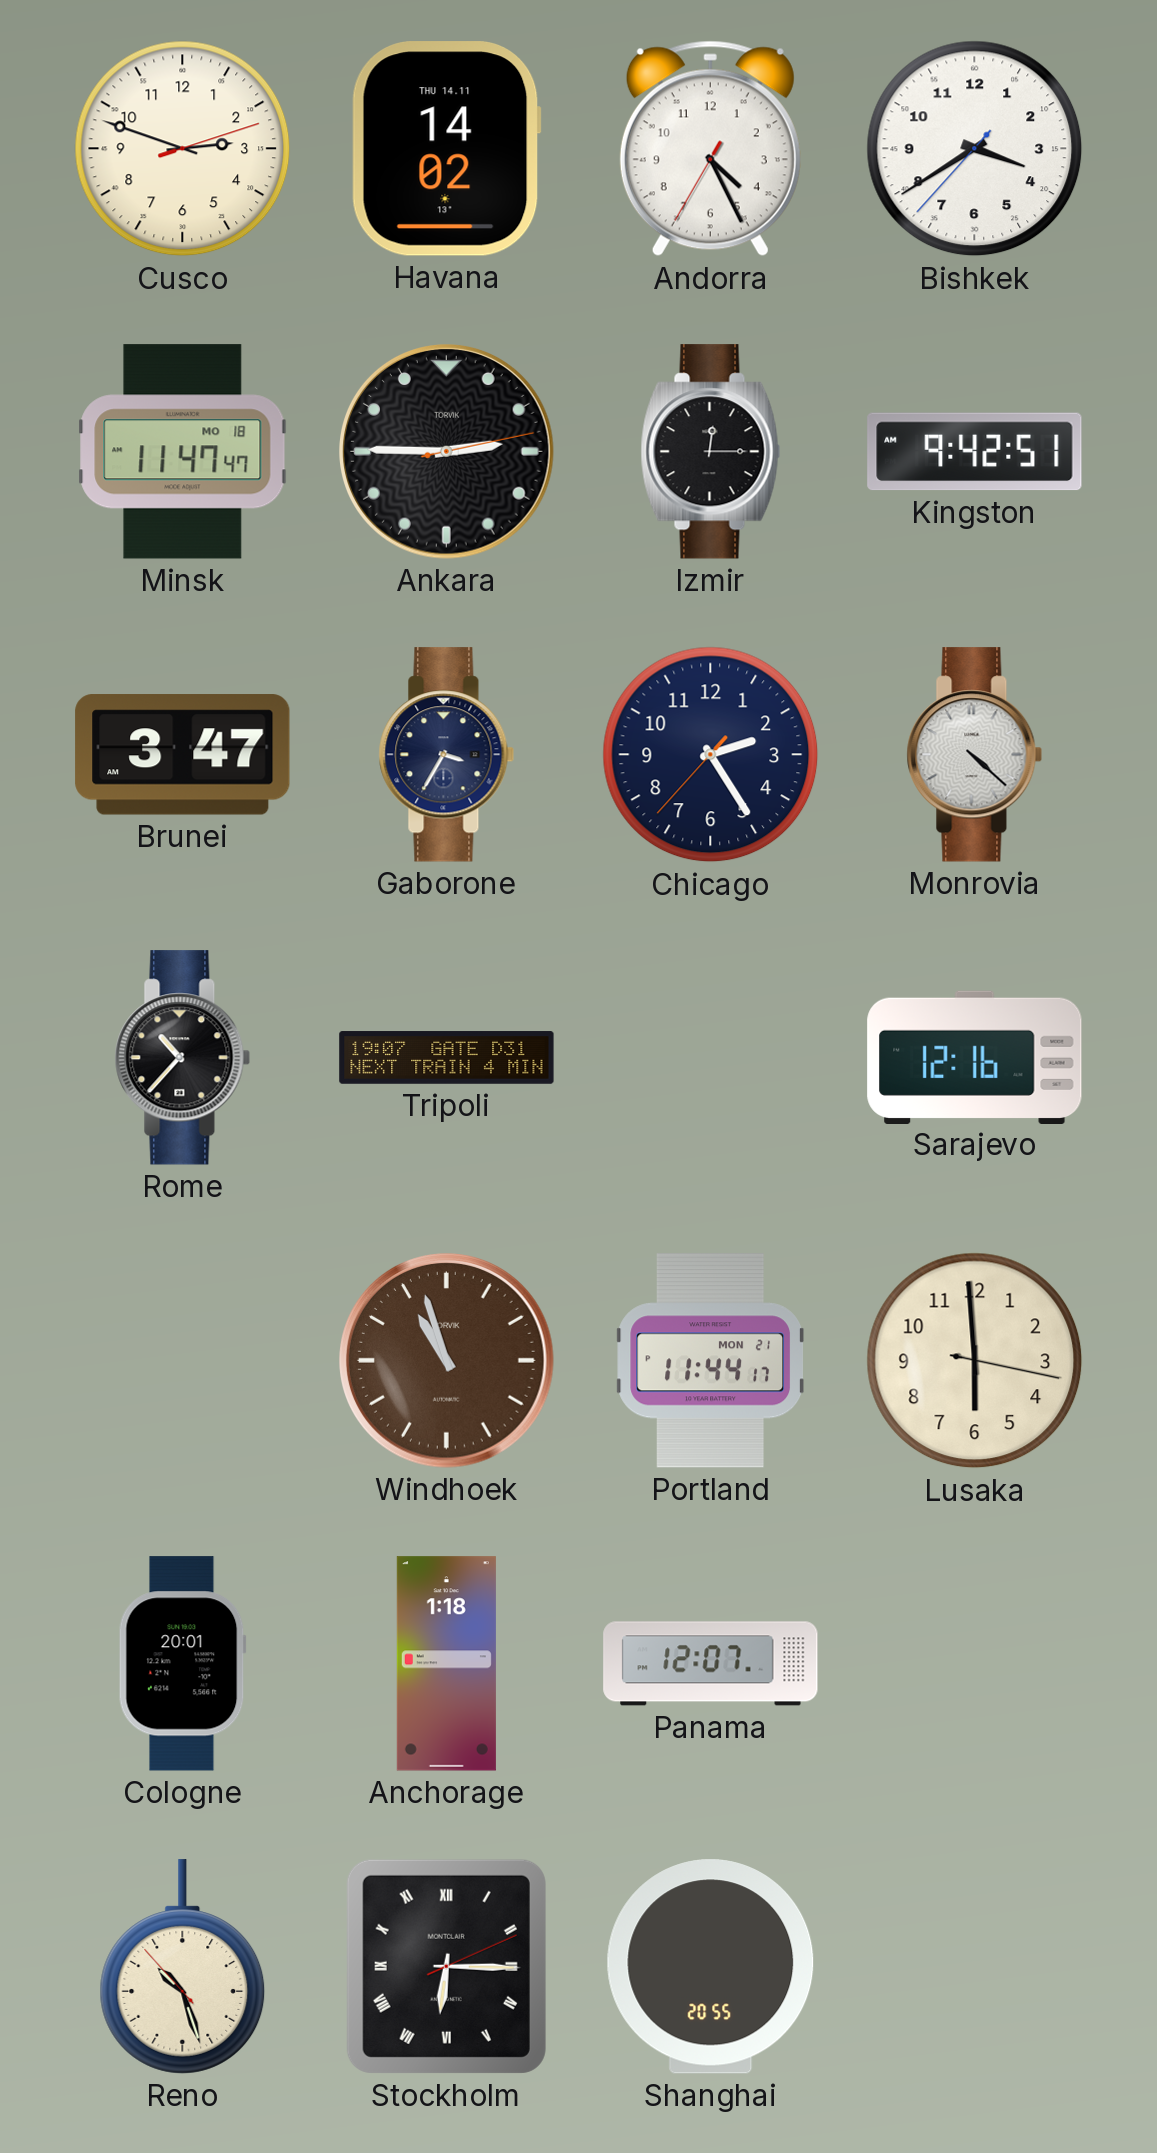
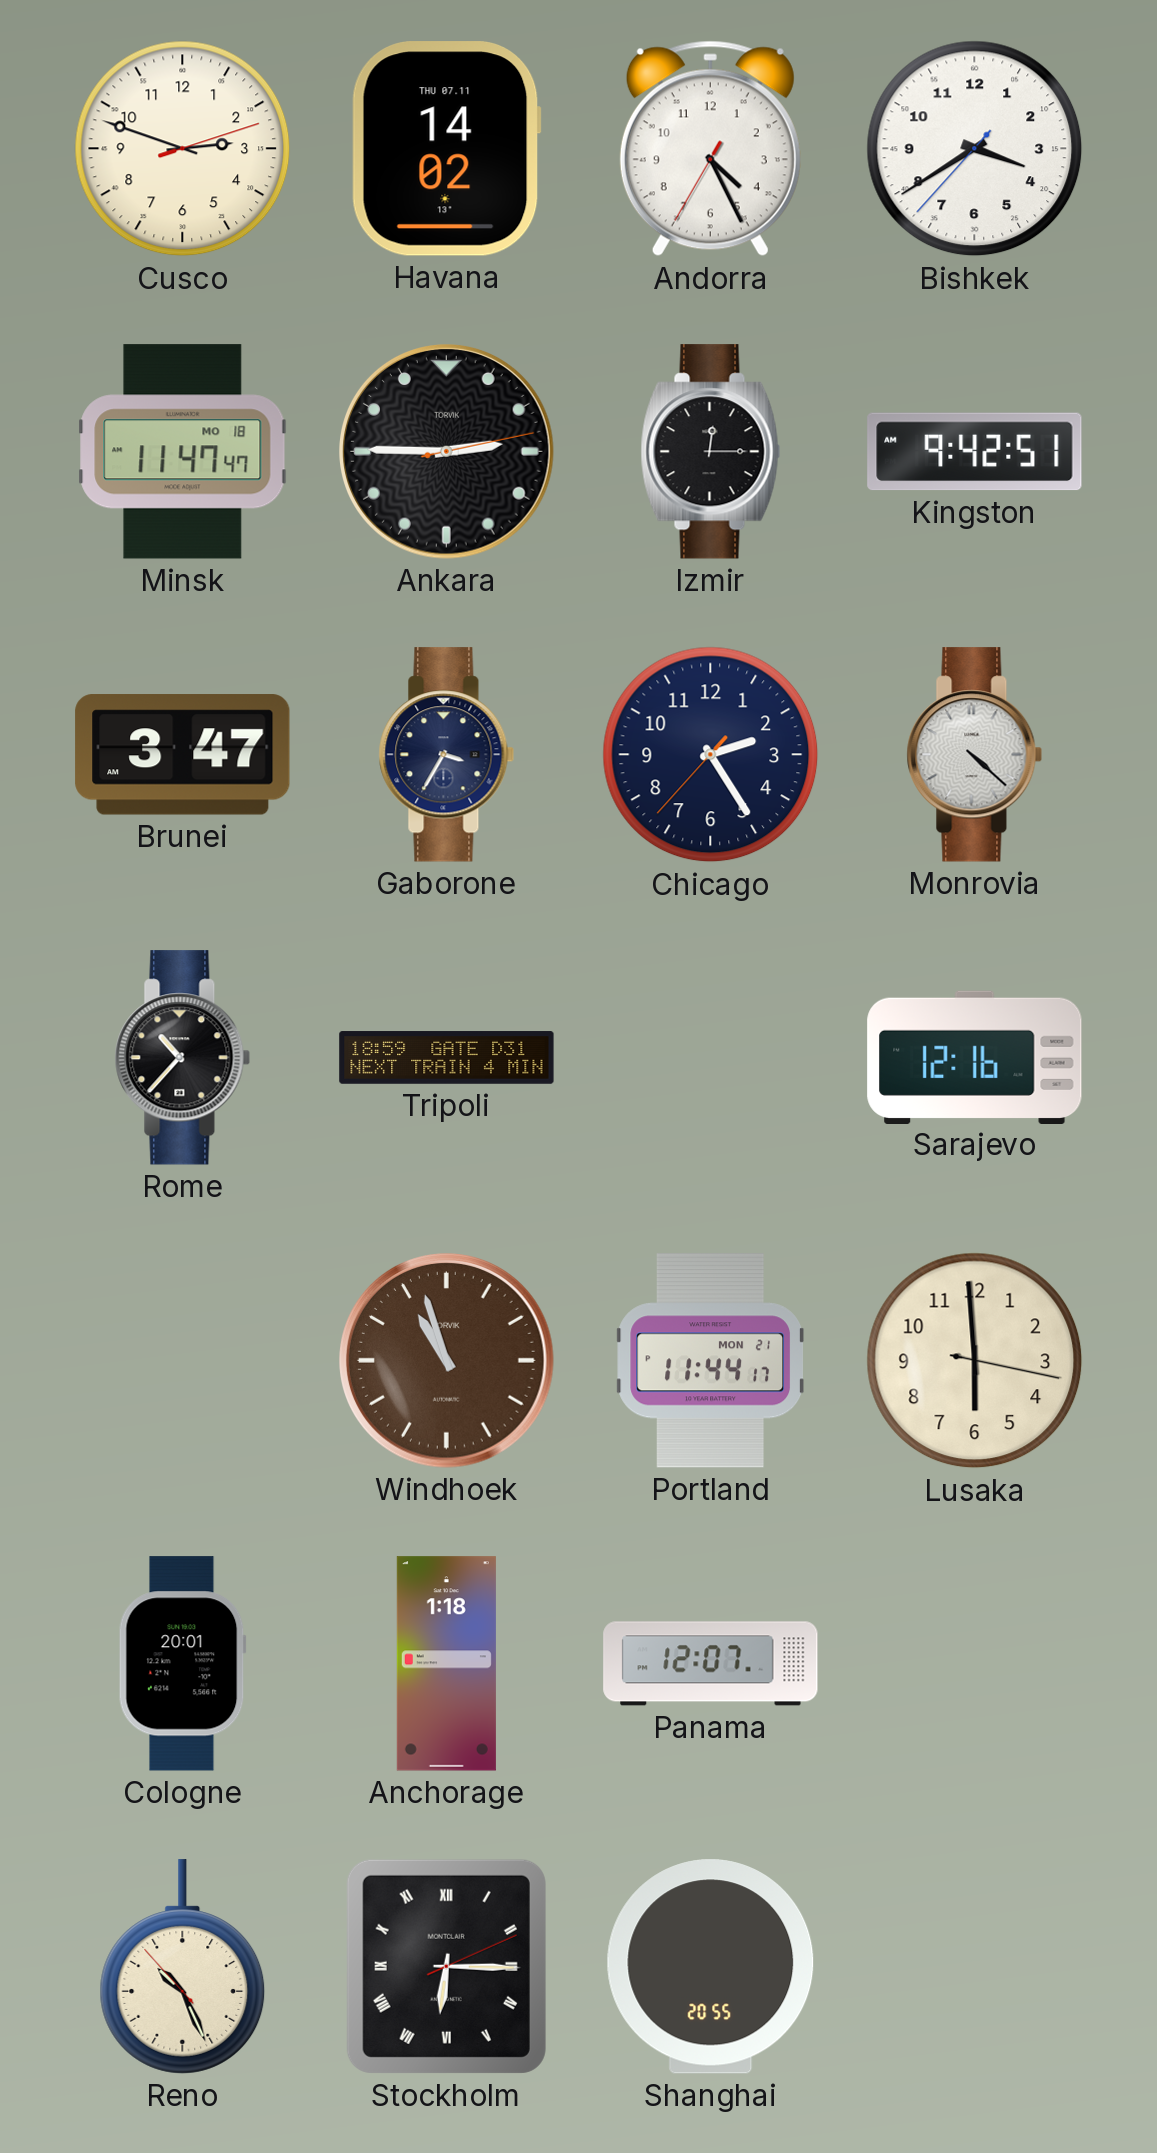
Havana date: THU 14.11 -> THU 07.11
Tripoli: 19:07 -> 18:59
Reno: 10:26 -> 10:25
